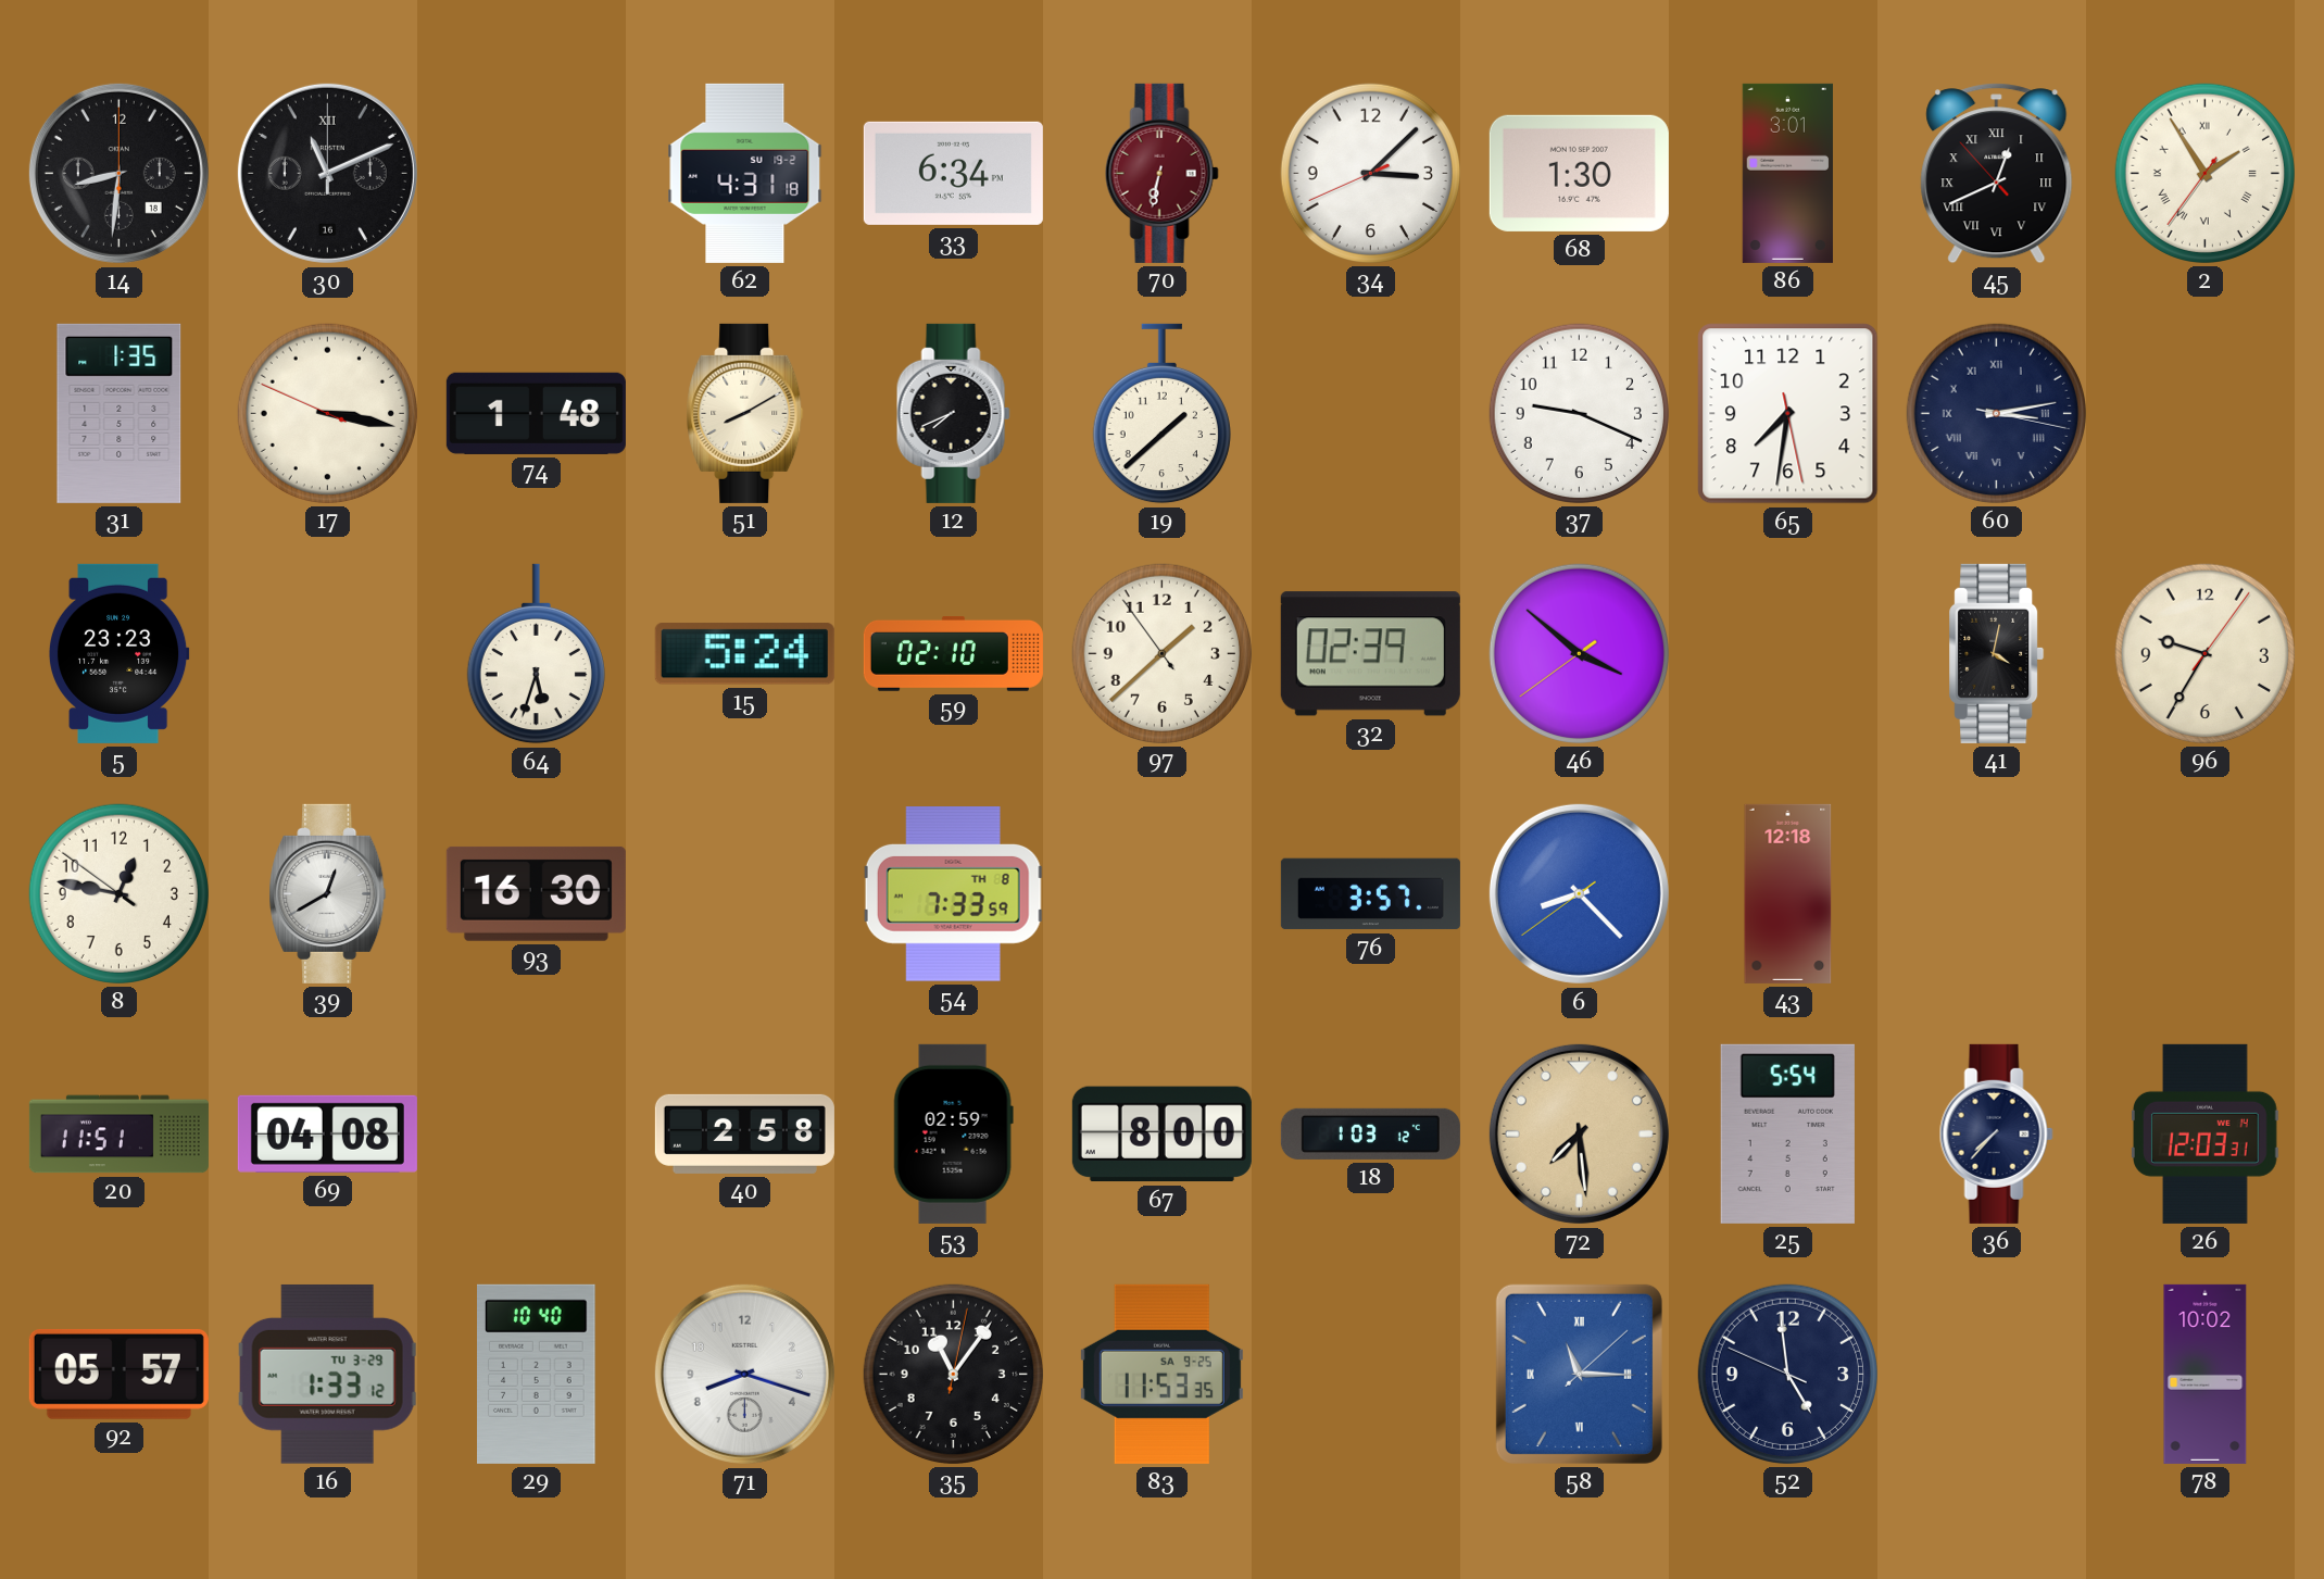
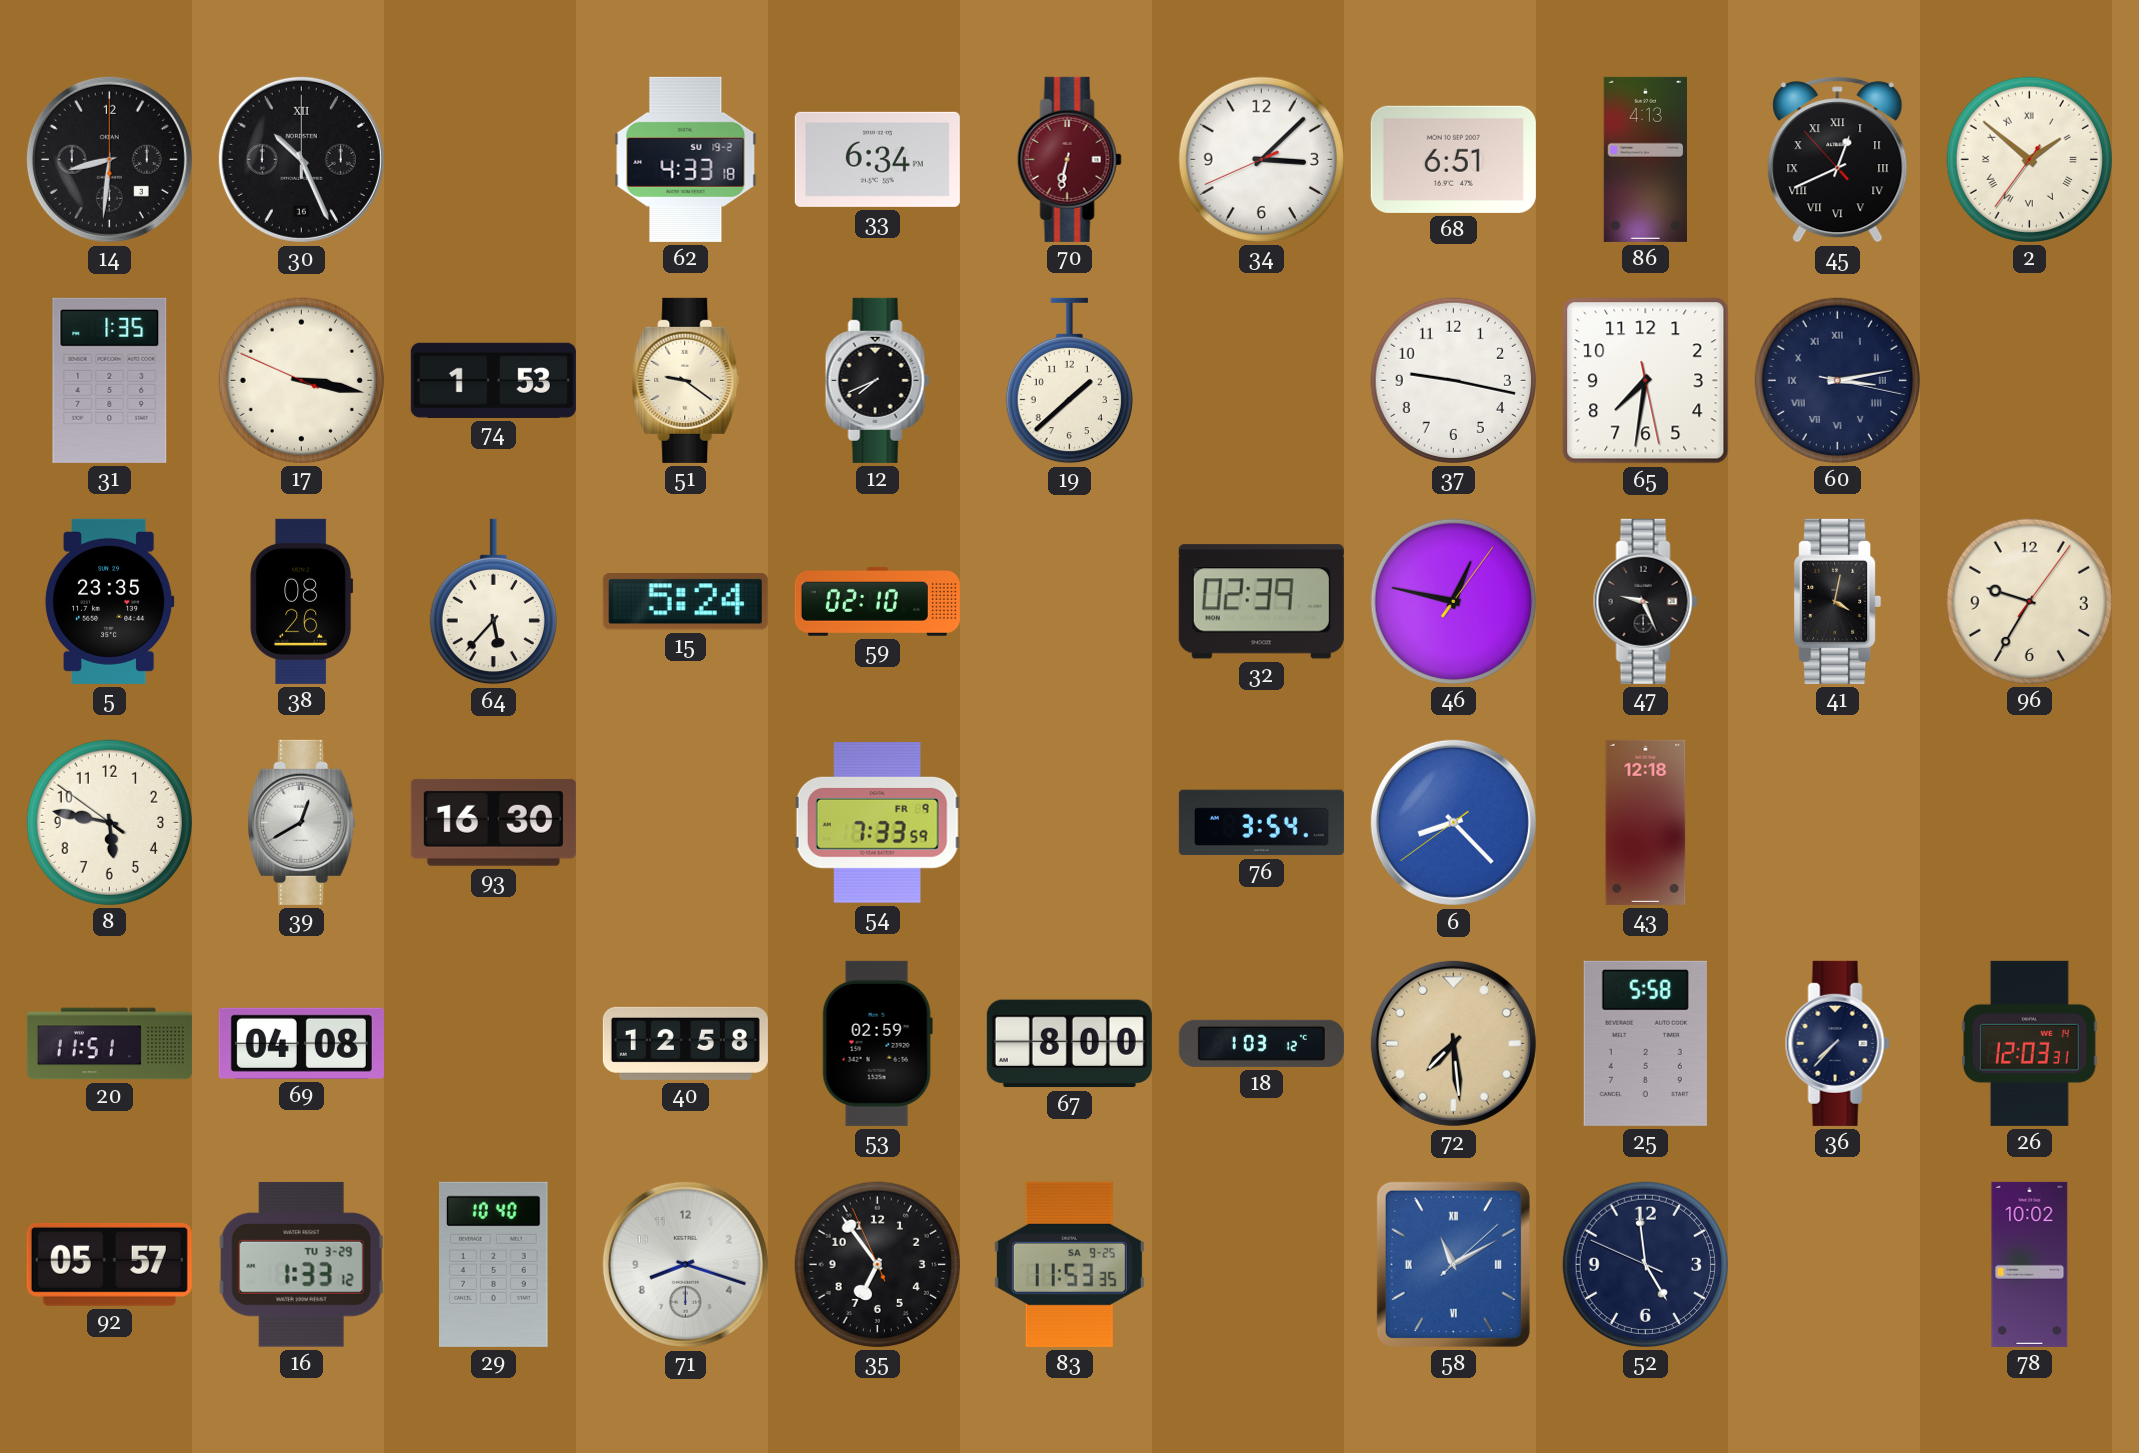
14 date: 18 -> 3
30: 11:11 -> 10:26
62: 4:31 -> 4:33
68: 1:30 -> 6:51
86: 3:01 -> 4:13
2: 1:54 -> 1:51
74: 1:48 -> 1:53
51: 8:10 -> 9:21
37: 9:19 -> 9:17
5: 23:23 -> 23:35
38: none -> 08:26
64: 5:33 -> 5:37
97: 1:37 -> none
46: 3:51 -> 12:47
47: none -> 9:26
8: 12:46 -> 5:46
54 date: TH 8 -> FR 9
76: 3:57 -> 3:54
40: 2:58 -> 12:58
25: 5:54 -> 5:58
35: 11:06 -> 6:53
58: 11:15 -> 11:10
